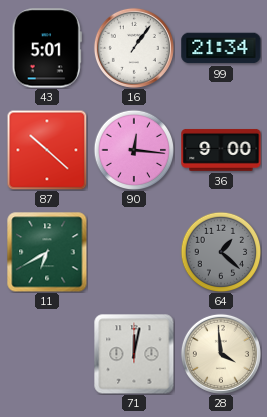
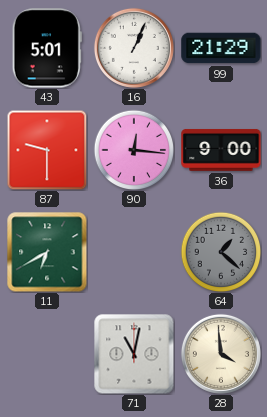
16: 1:06 -> 1:04
99: 21:34 -> 21:29
87: 10:22 -> 9:30
71: 12:02 -> 11:02
